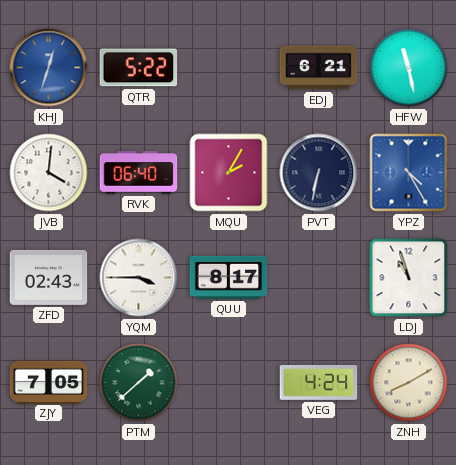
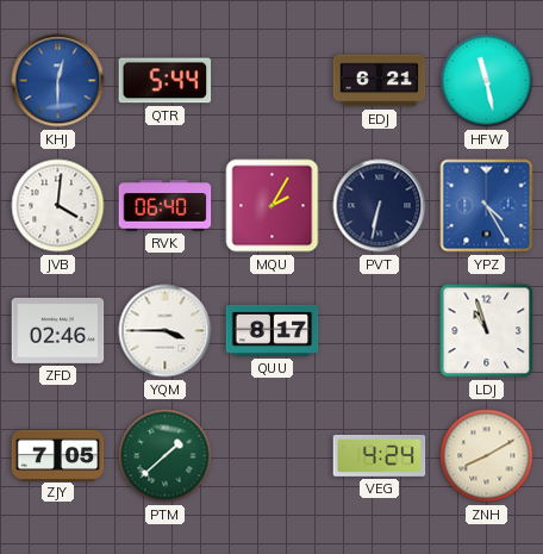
KHJ: 12:33 -> 12:30
QTR: 5:22 -> 5:44
ZFD: 02:43 -> 02:46
